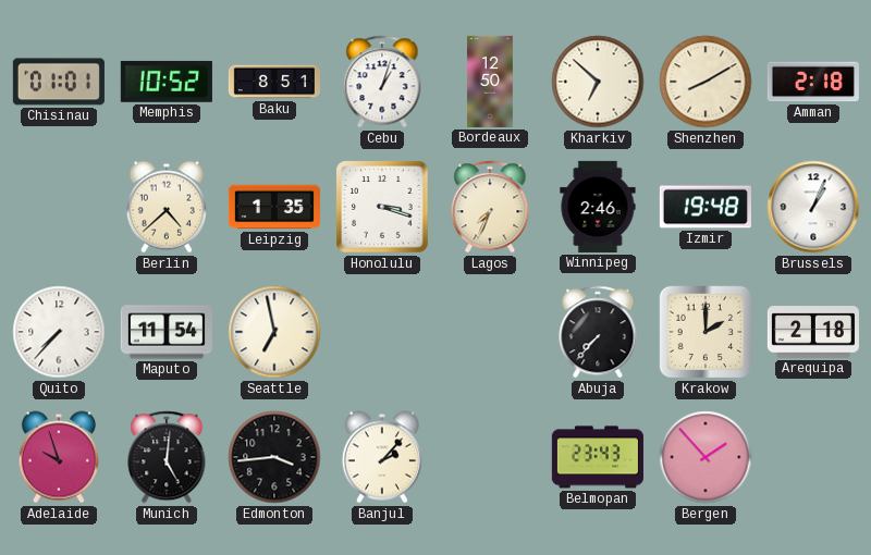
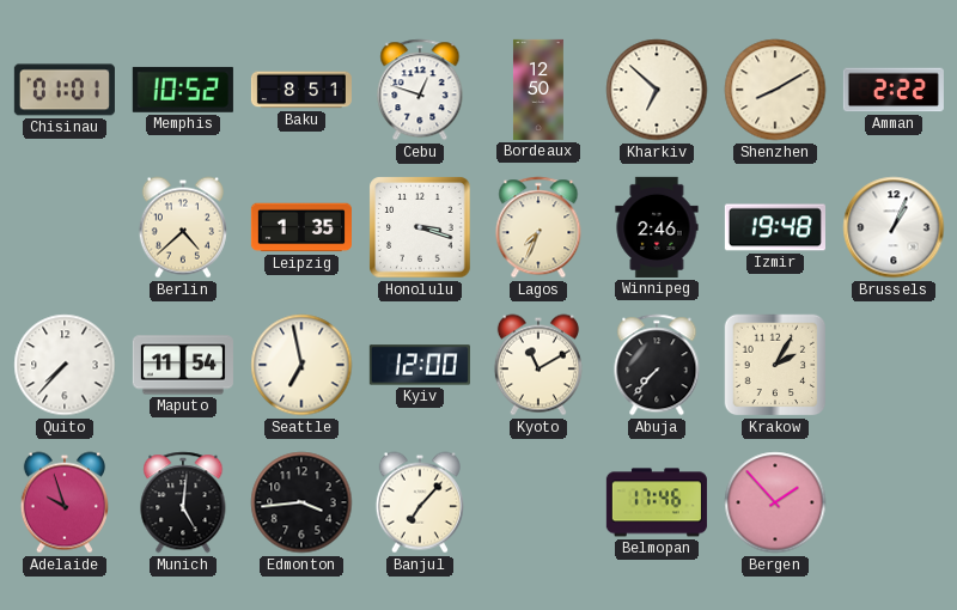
Cebu: 1:03 -> 12:48
Amman: 2:18 -> 2:22
Kyiv: none -> 12:00
Kyoto: none -> 11:10
Krakow: 2:00 -> 2:05
Arequipa: 2:18 -> none
Banjul: 2:07 -> 7:07
Belmopan: 23:43 -> 17:46
